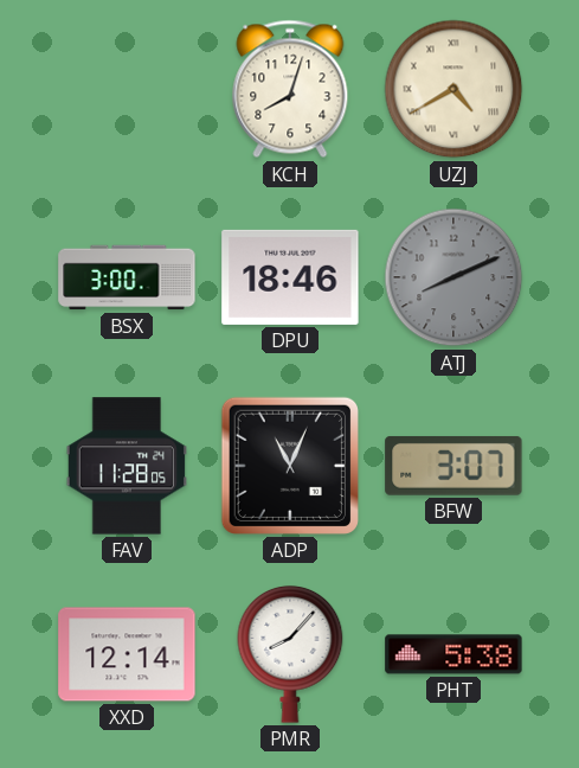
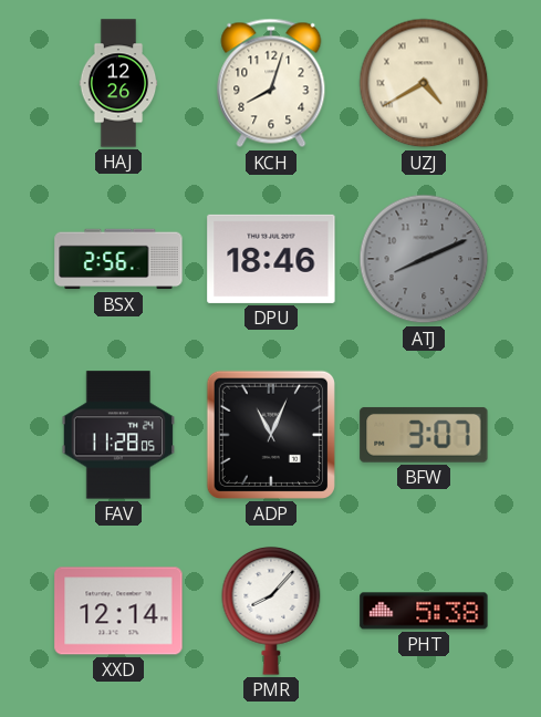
HAJ: none -> 12:26
BSX: 3:00 -> 2:56
